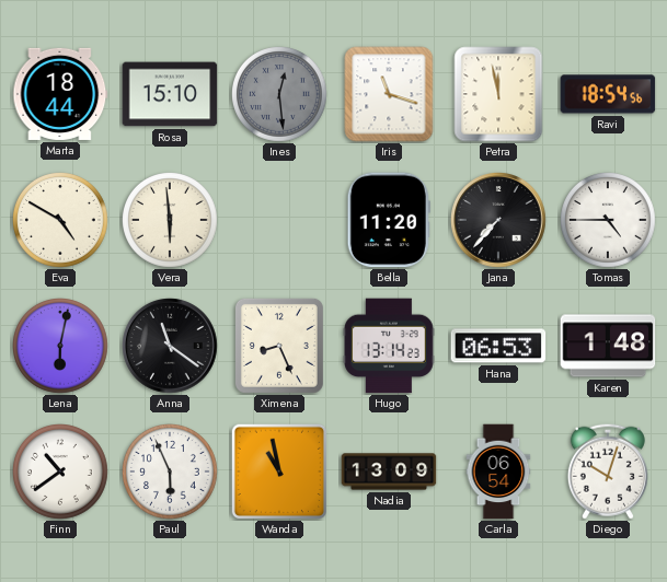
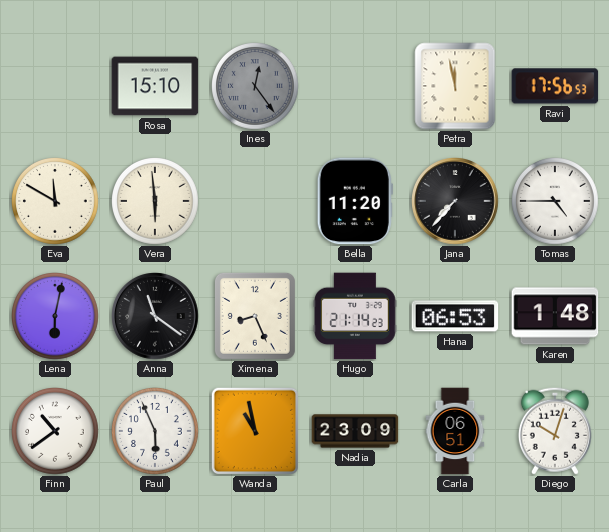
Marta: 18:44 -> none
Ines: 12:29 -> 12:24
Iris: 11:18 -> none
Ravi: 18:54 -> 17:56
Eva: 4:50 -> 11:50
Hugo: 13:14 -> 21:14
Nadia: 13:09 -> 23:09
Carla: 06:54 -> 06:51
